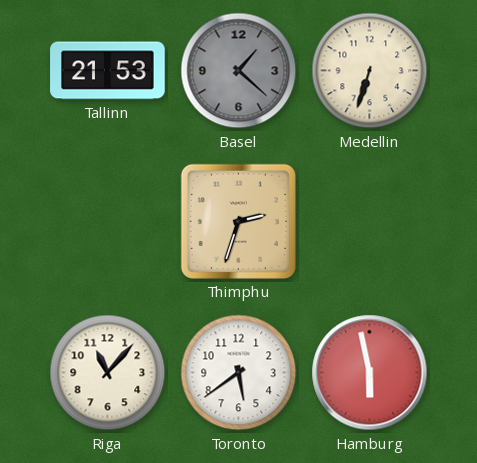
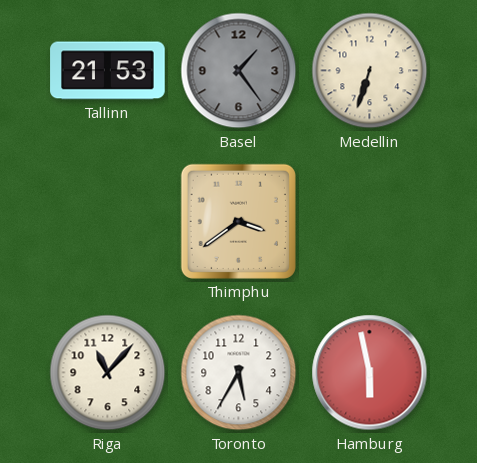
Basel: 1:22 -> 1:24
Thimphu: 2:33 -> 3:39
Toronto: 5:39 -> 5:35
